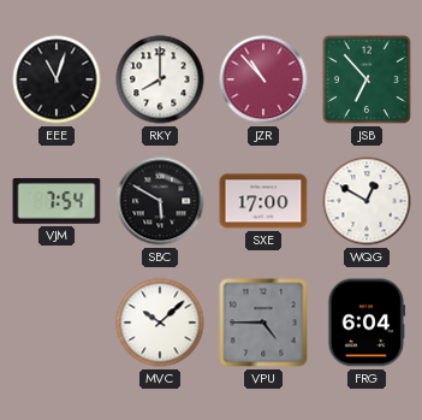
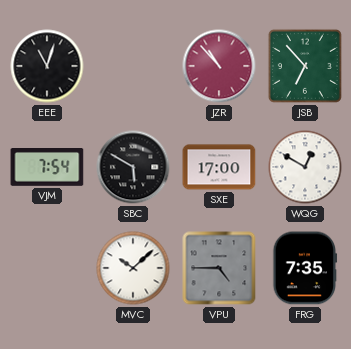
RKY: 8:00 -> none
FRG: 6:04 -> 7:35
